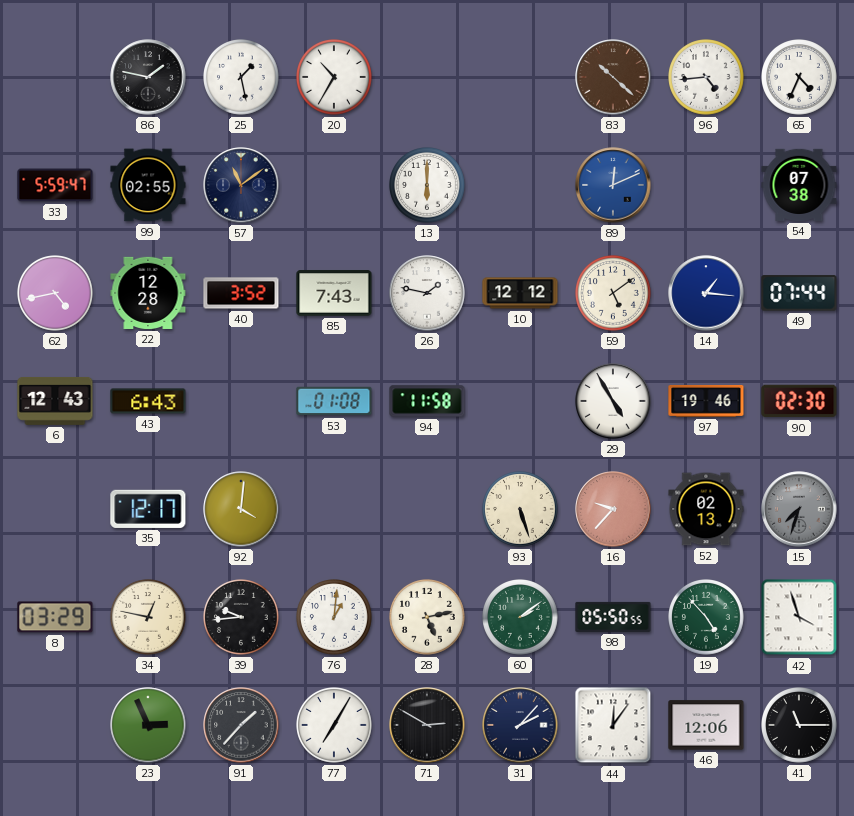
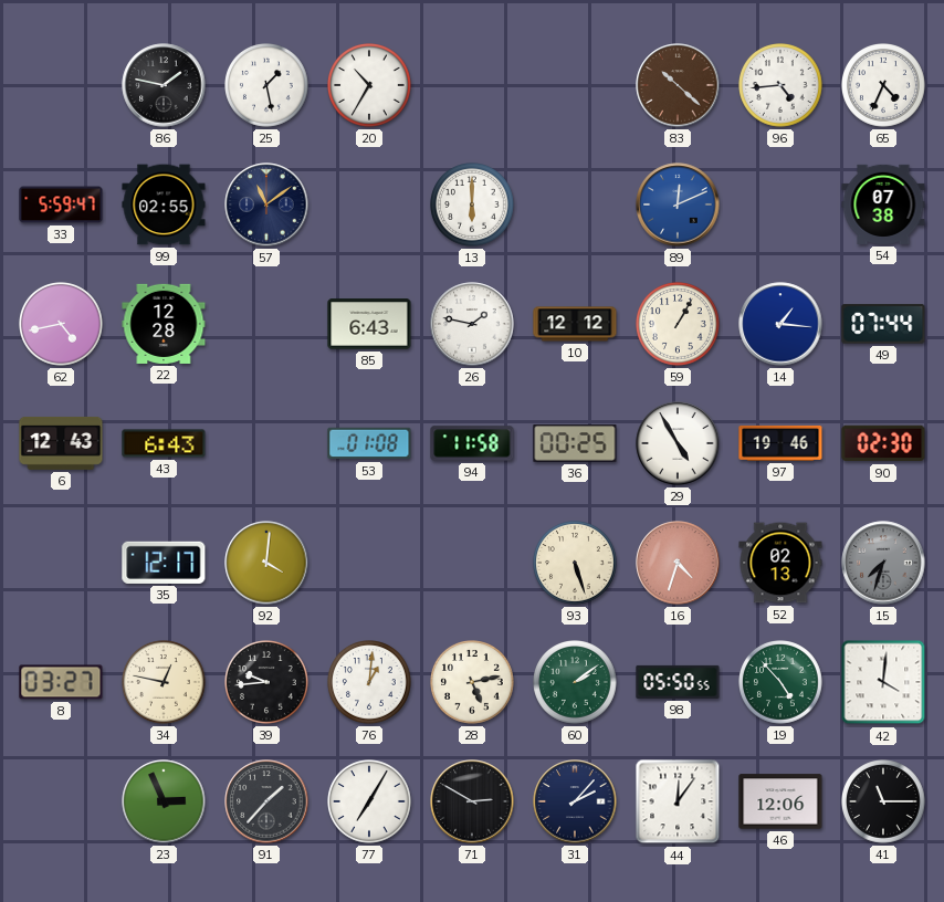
40: 3:52 -> none
85: 7:43 -> 6:43
59: 5:09 -> 1:05
36: none -> 00:25
16: 9:37 -> 4:33
8: 03:29 -> 03:27
42: 3:57 -> 4:01
